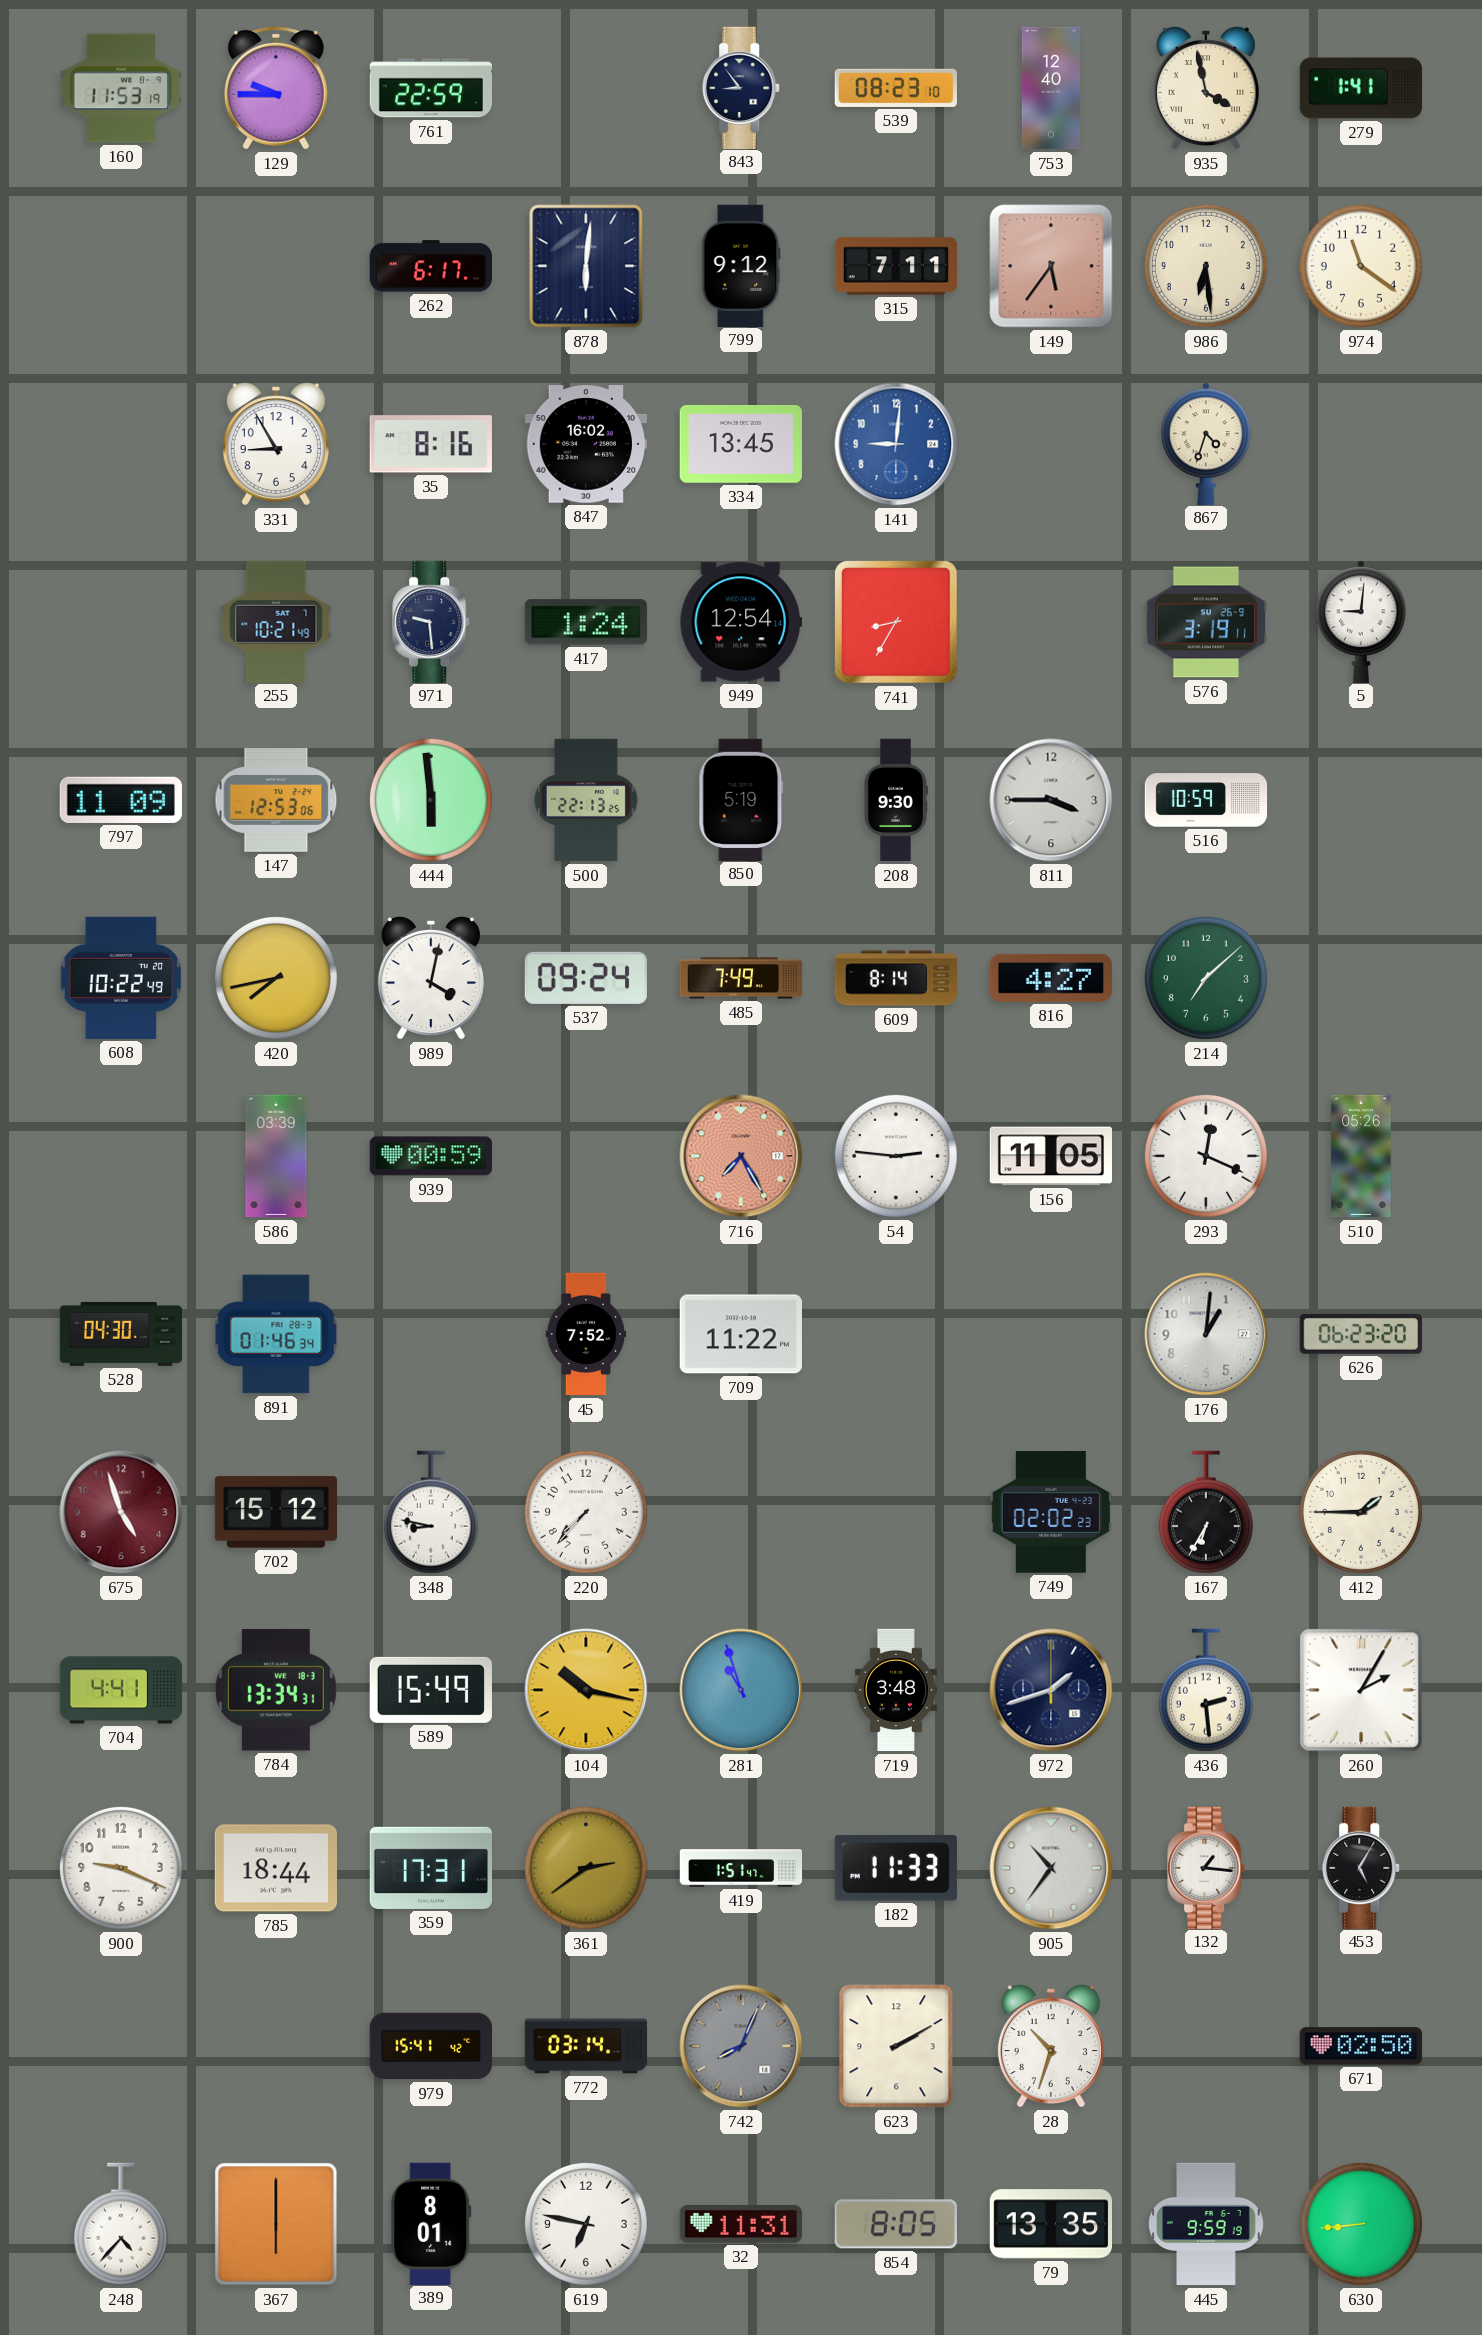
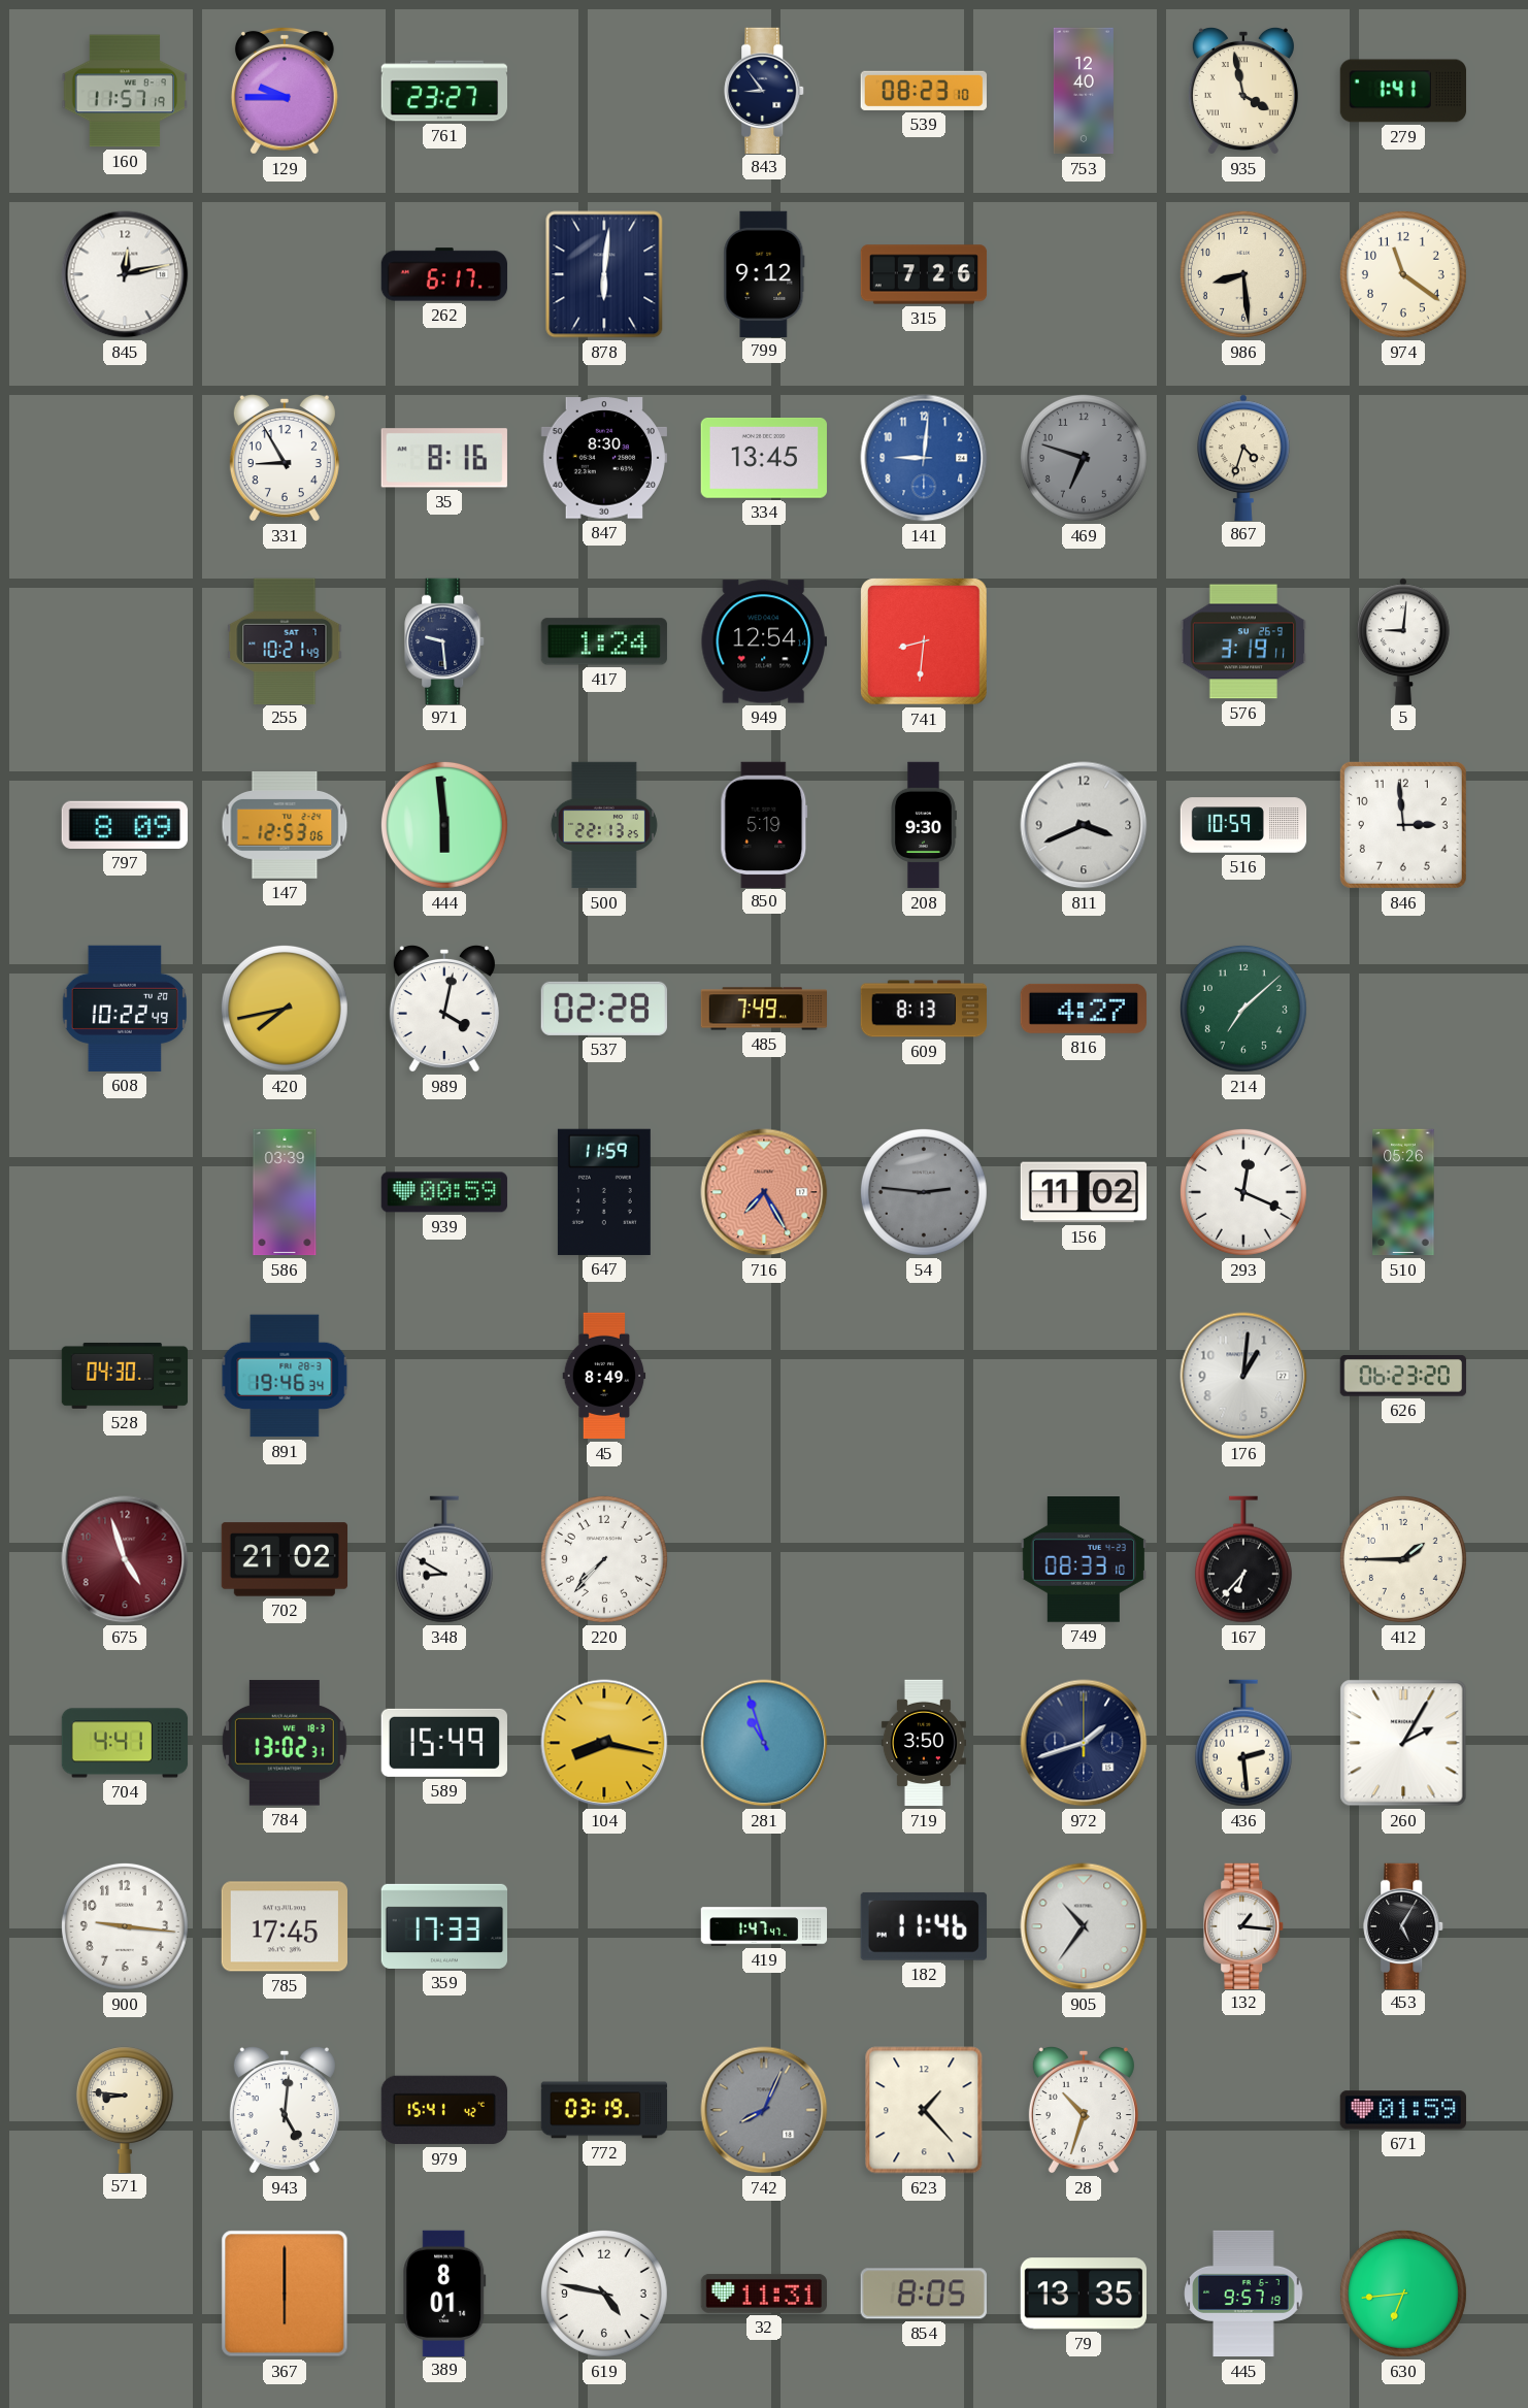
160: 11:53 -> 11:57
761: 22:59 -> 23:27
845: none -> 12:13
315: 7:11 -> 7:26
149: 5:36 -> none
986: 6:29 -> 8:29
847: 16:02 -> 8:30
469: none -> 6:48
741: 8:35 -> 8:31
797: 11:09 -> 8:09
811: 3:45 -> 3:41
846: none -> 2:59
537: 09:24 -> 02:28
609: 8:14 -> 8:13
647: none -> 11:59
54 dial: white -> grey
156: 11:05 -> 11:02
891: 01:46 -> 19:46
45: 7:52 -> 8:49
709: 11:22 -> none
702: 15:12 -> 21:02
348: 8:47 -> 8:50
749: 02:02 -> 08:33
167: 6:35 -> 6:37
784: 13:34 -> 13:02
104: 10:17 -> 8:17
719: 3:48 -> 3:50
900: 9:19 -> 9:16
785: 18:44 -> 17:45
359: 17:31 -> 17:33
361: 2:39 -> none
419: 1:51 -> 1:47
182: 11:33 -> 11:46
571: none -> 8:46
943: none -> 5:01
772: 03:14 -> 03:19
623: 2:10 -> 1:23
671: 02:50 -> 01:59
248: 4:37 -> none
619: 6:47 -> 4:47
445: 9:59 -> 9:57
630: 8:44 -> 6:44
